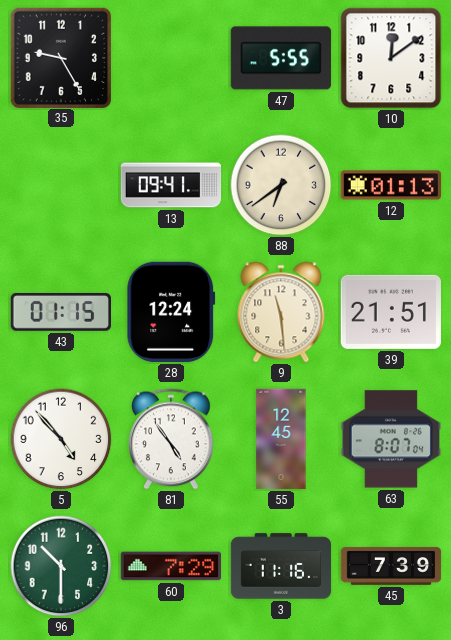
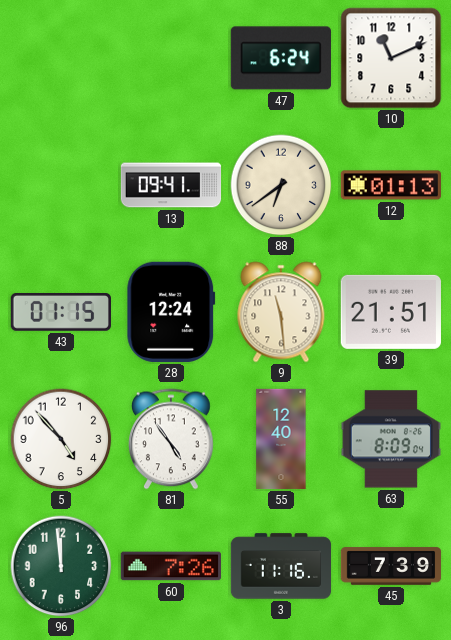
35: 9:25 -> none
47: 5:55 -> 6:24
10: 12:09 -> 11:11
55: 12:45 -> 12:40
63: 8:07 -> 8:09
96: 10:30 -> 11:59
60: 7:29 -> 7:26
